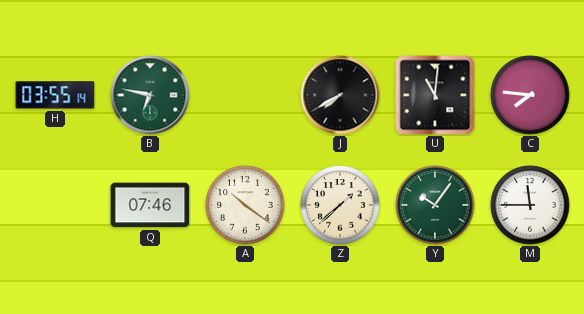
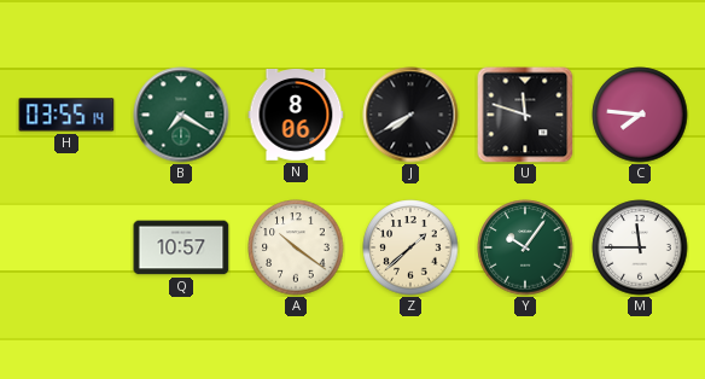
B: 6:47 -> 7:20
N: none -> 8:06
U: 11:01 -> 11:48
Q: 07:46 -> 10:57
